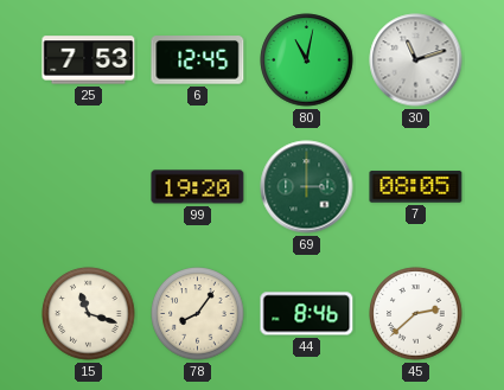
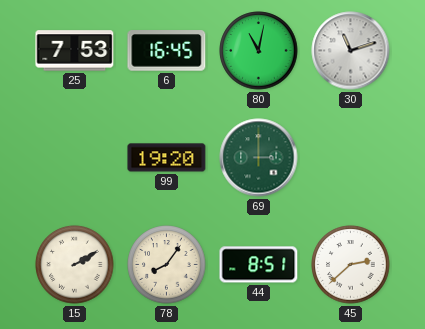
6: 12:45 -> 16:45
7: 08:05 -> none
15: 11:18 -> 2:10
44: 8:46 -> 8:51
